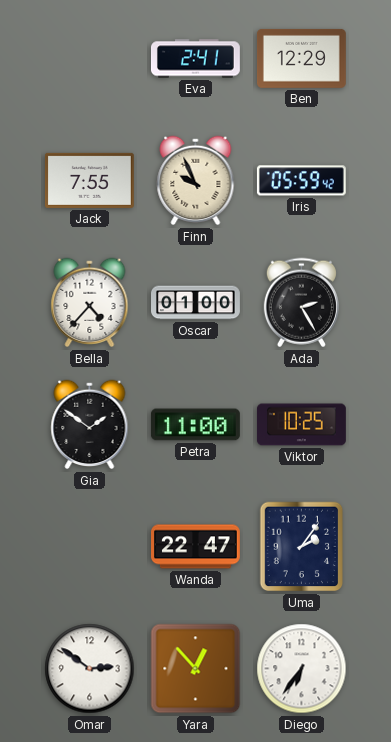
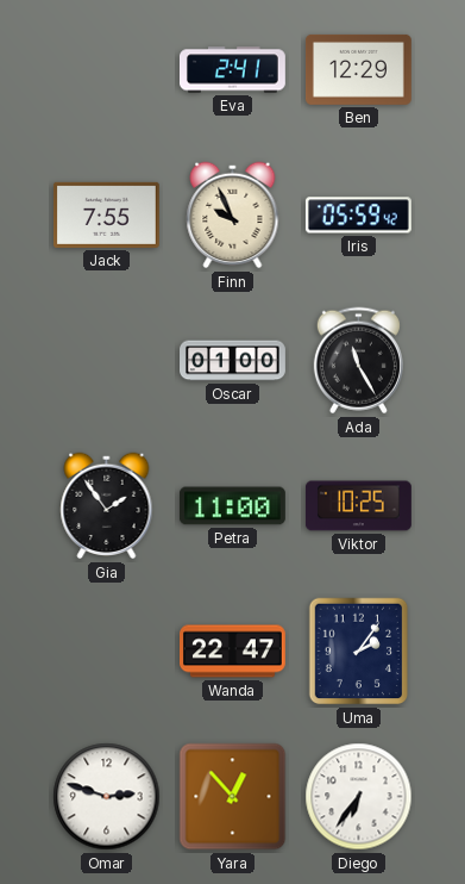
Bella: 4:37 -> none
Ada: 2:25 -> 11:25
Gia: 1:51 -> 1:54
Omar: 2:51 -> 2:48
